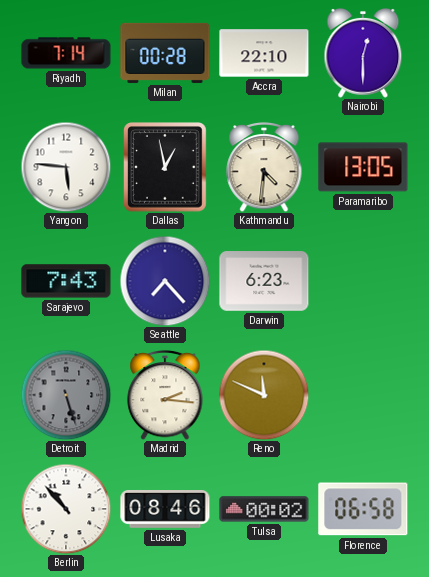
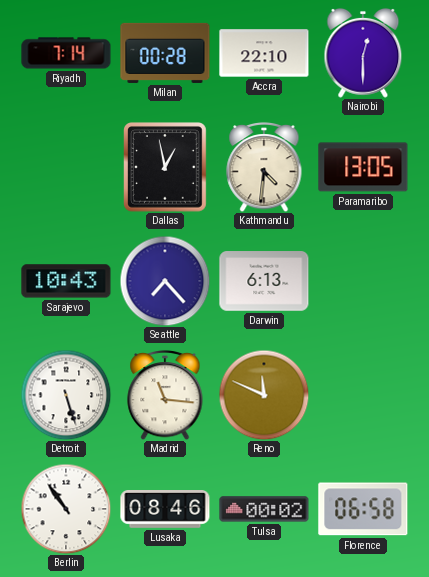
Yangon: 5:46 -> none
Sarajevo: 7:43 -> 10:43
Darwin: 6:23 -> 6:13
Detroit dial: grey -> white
Madrid: 2:16 -> 11:16
Berlin: 10:53 -> 10:54
